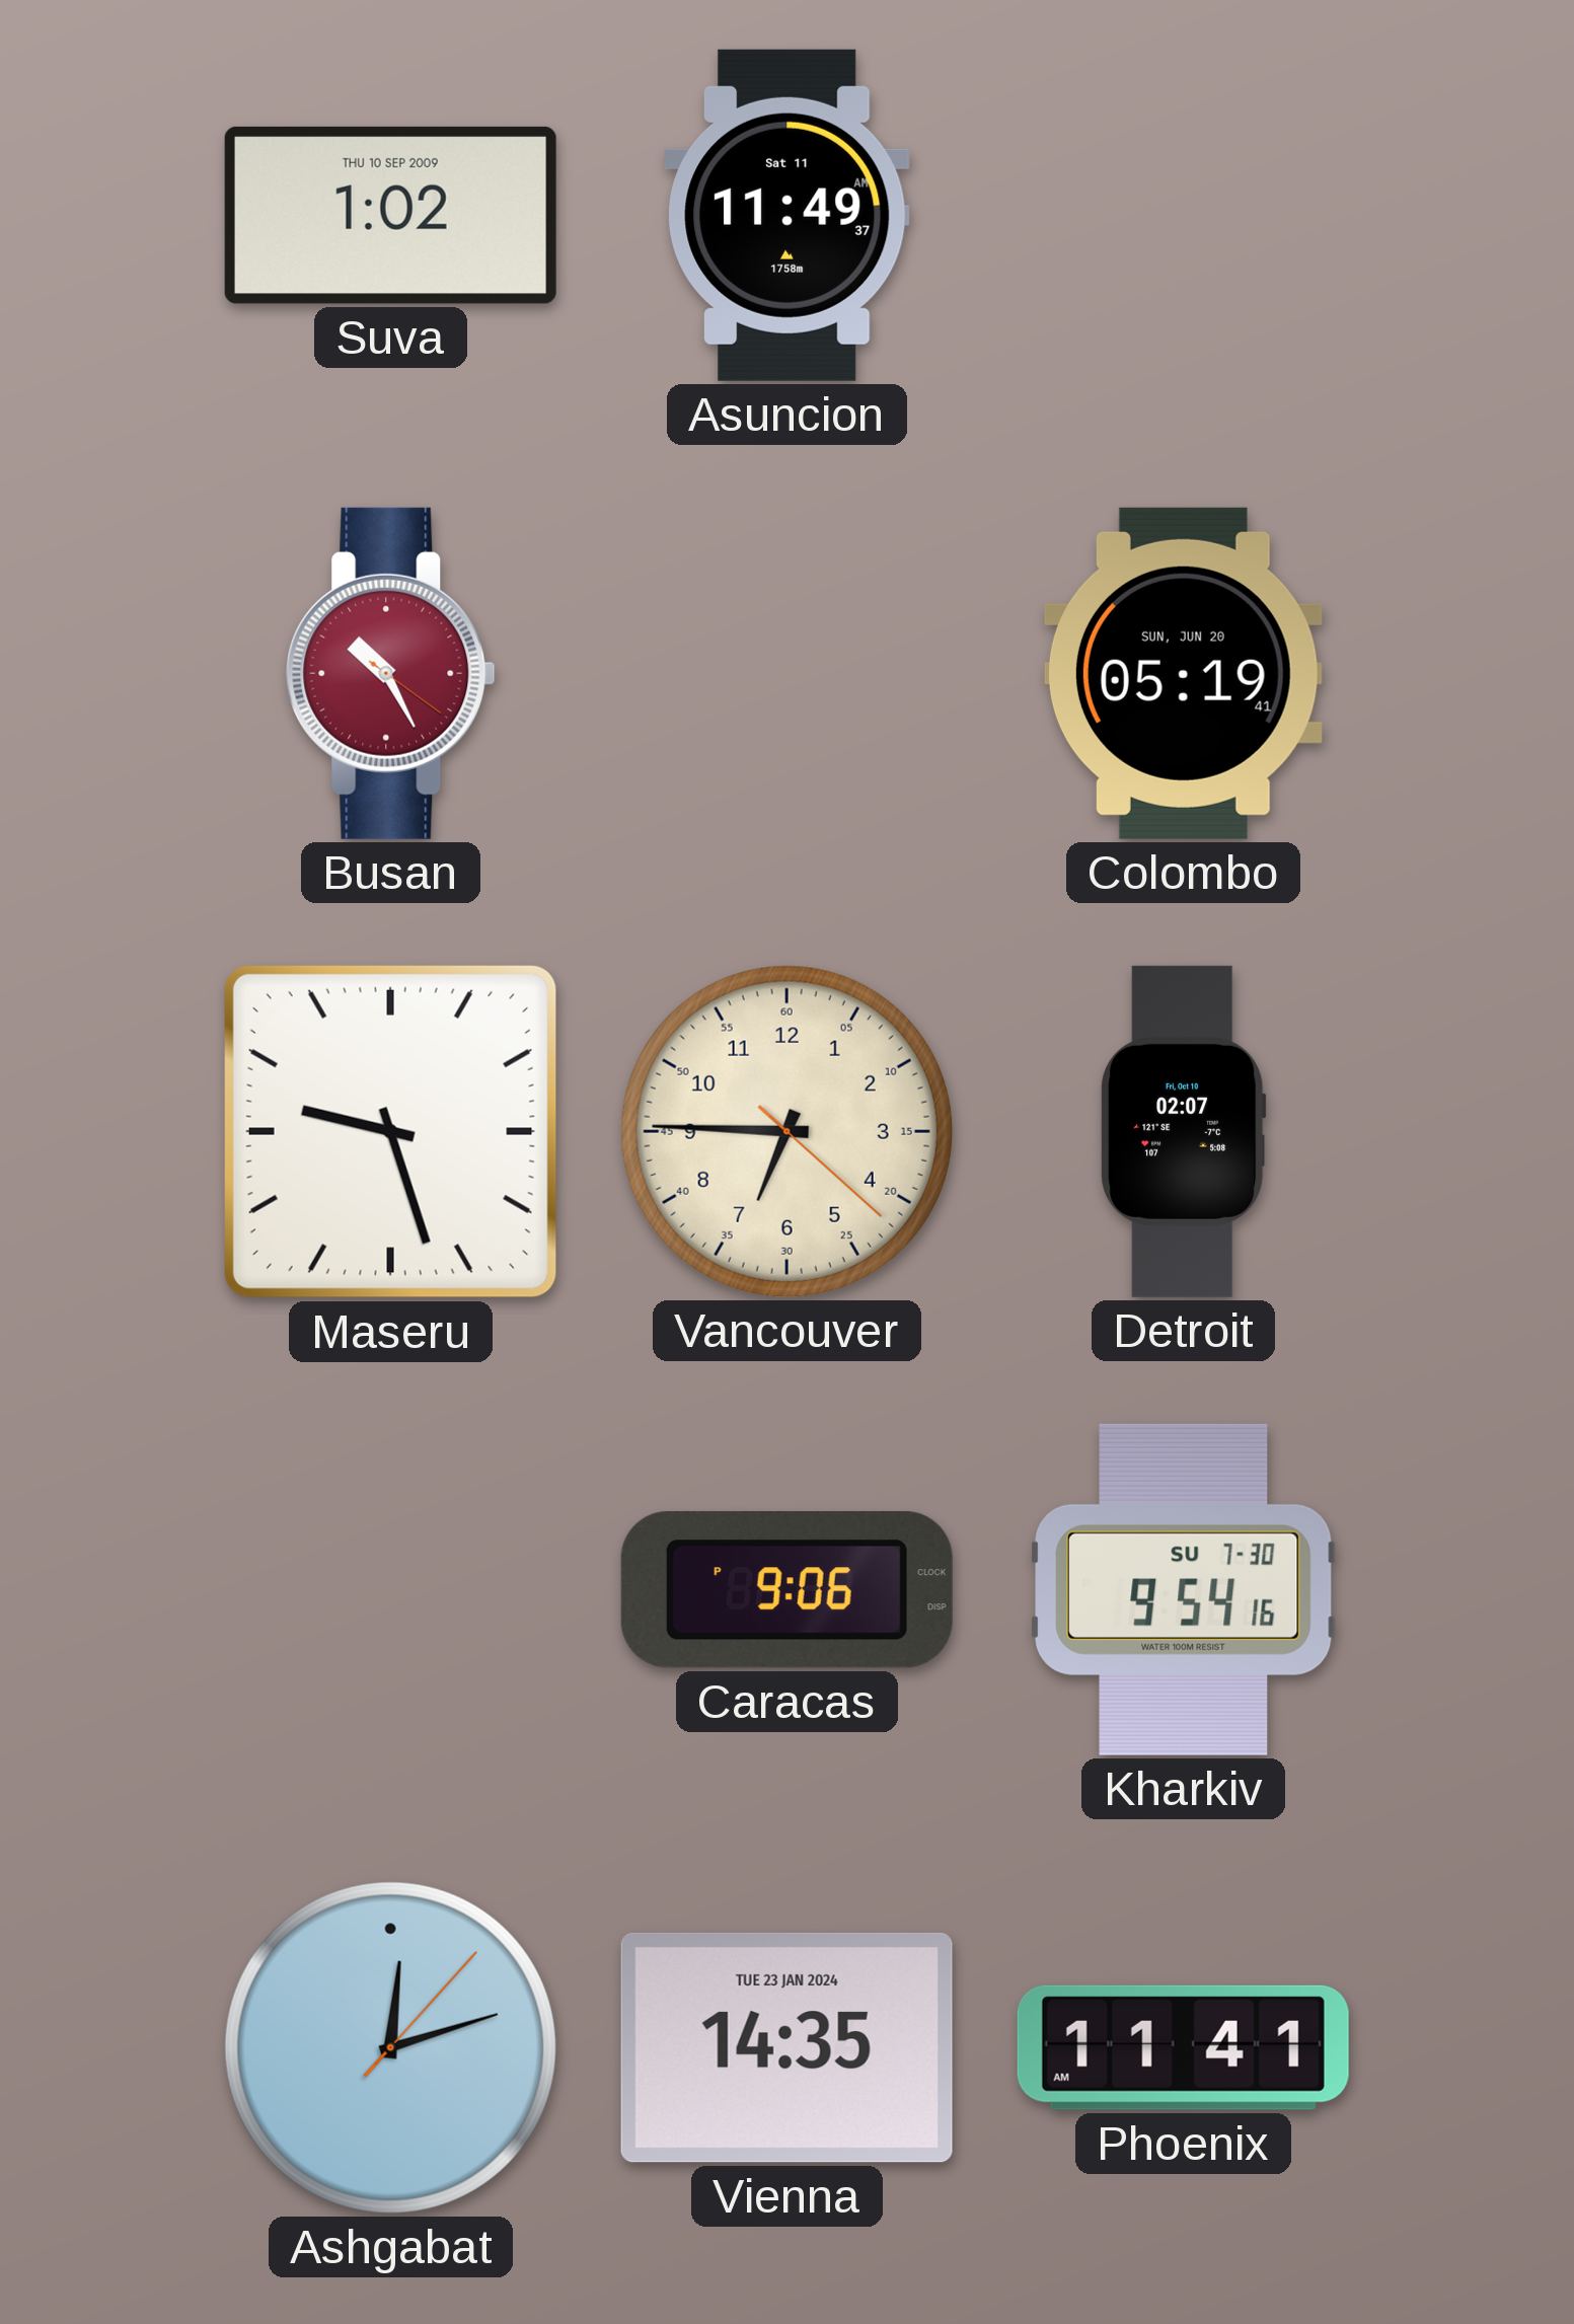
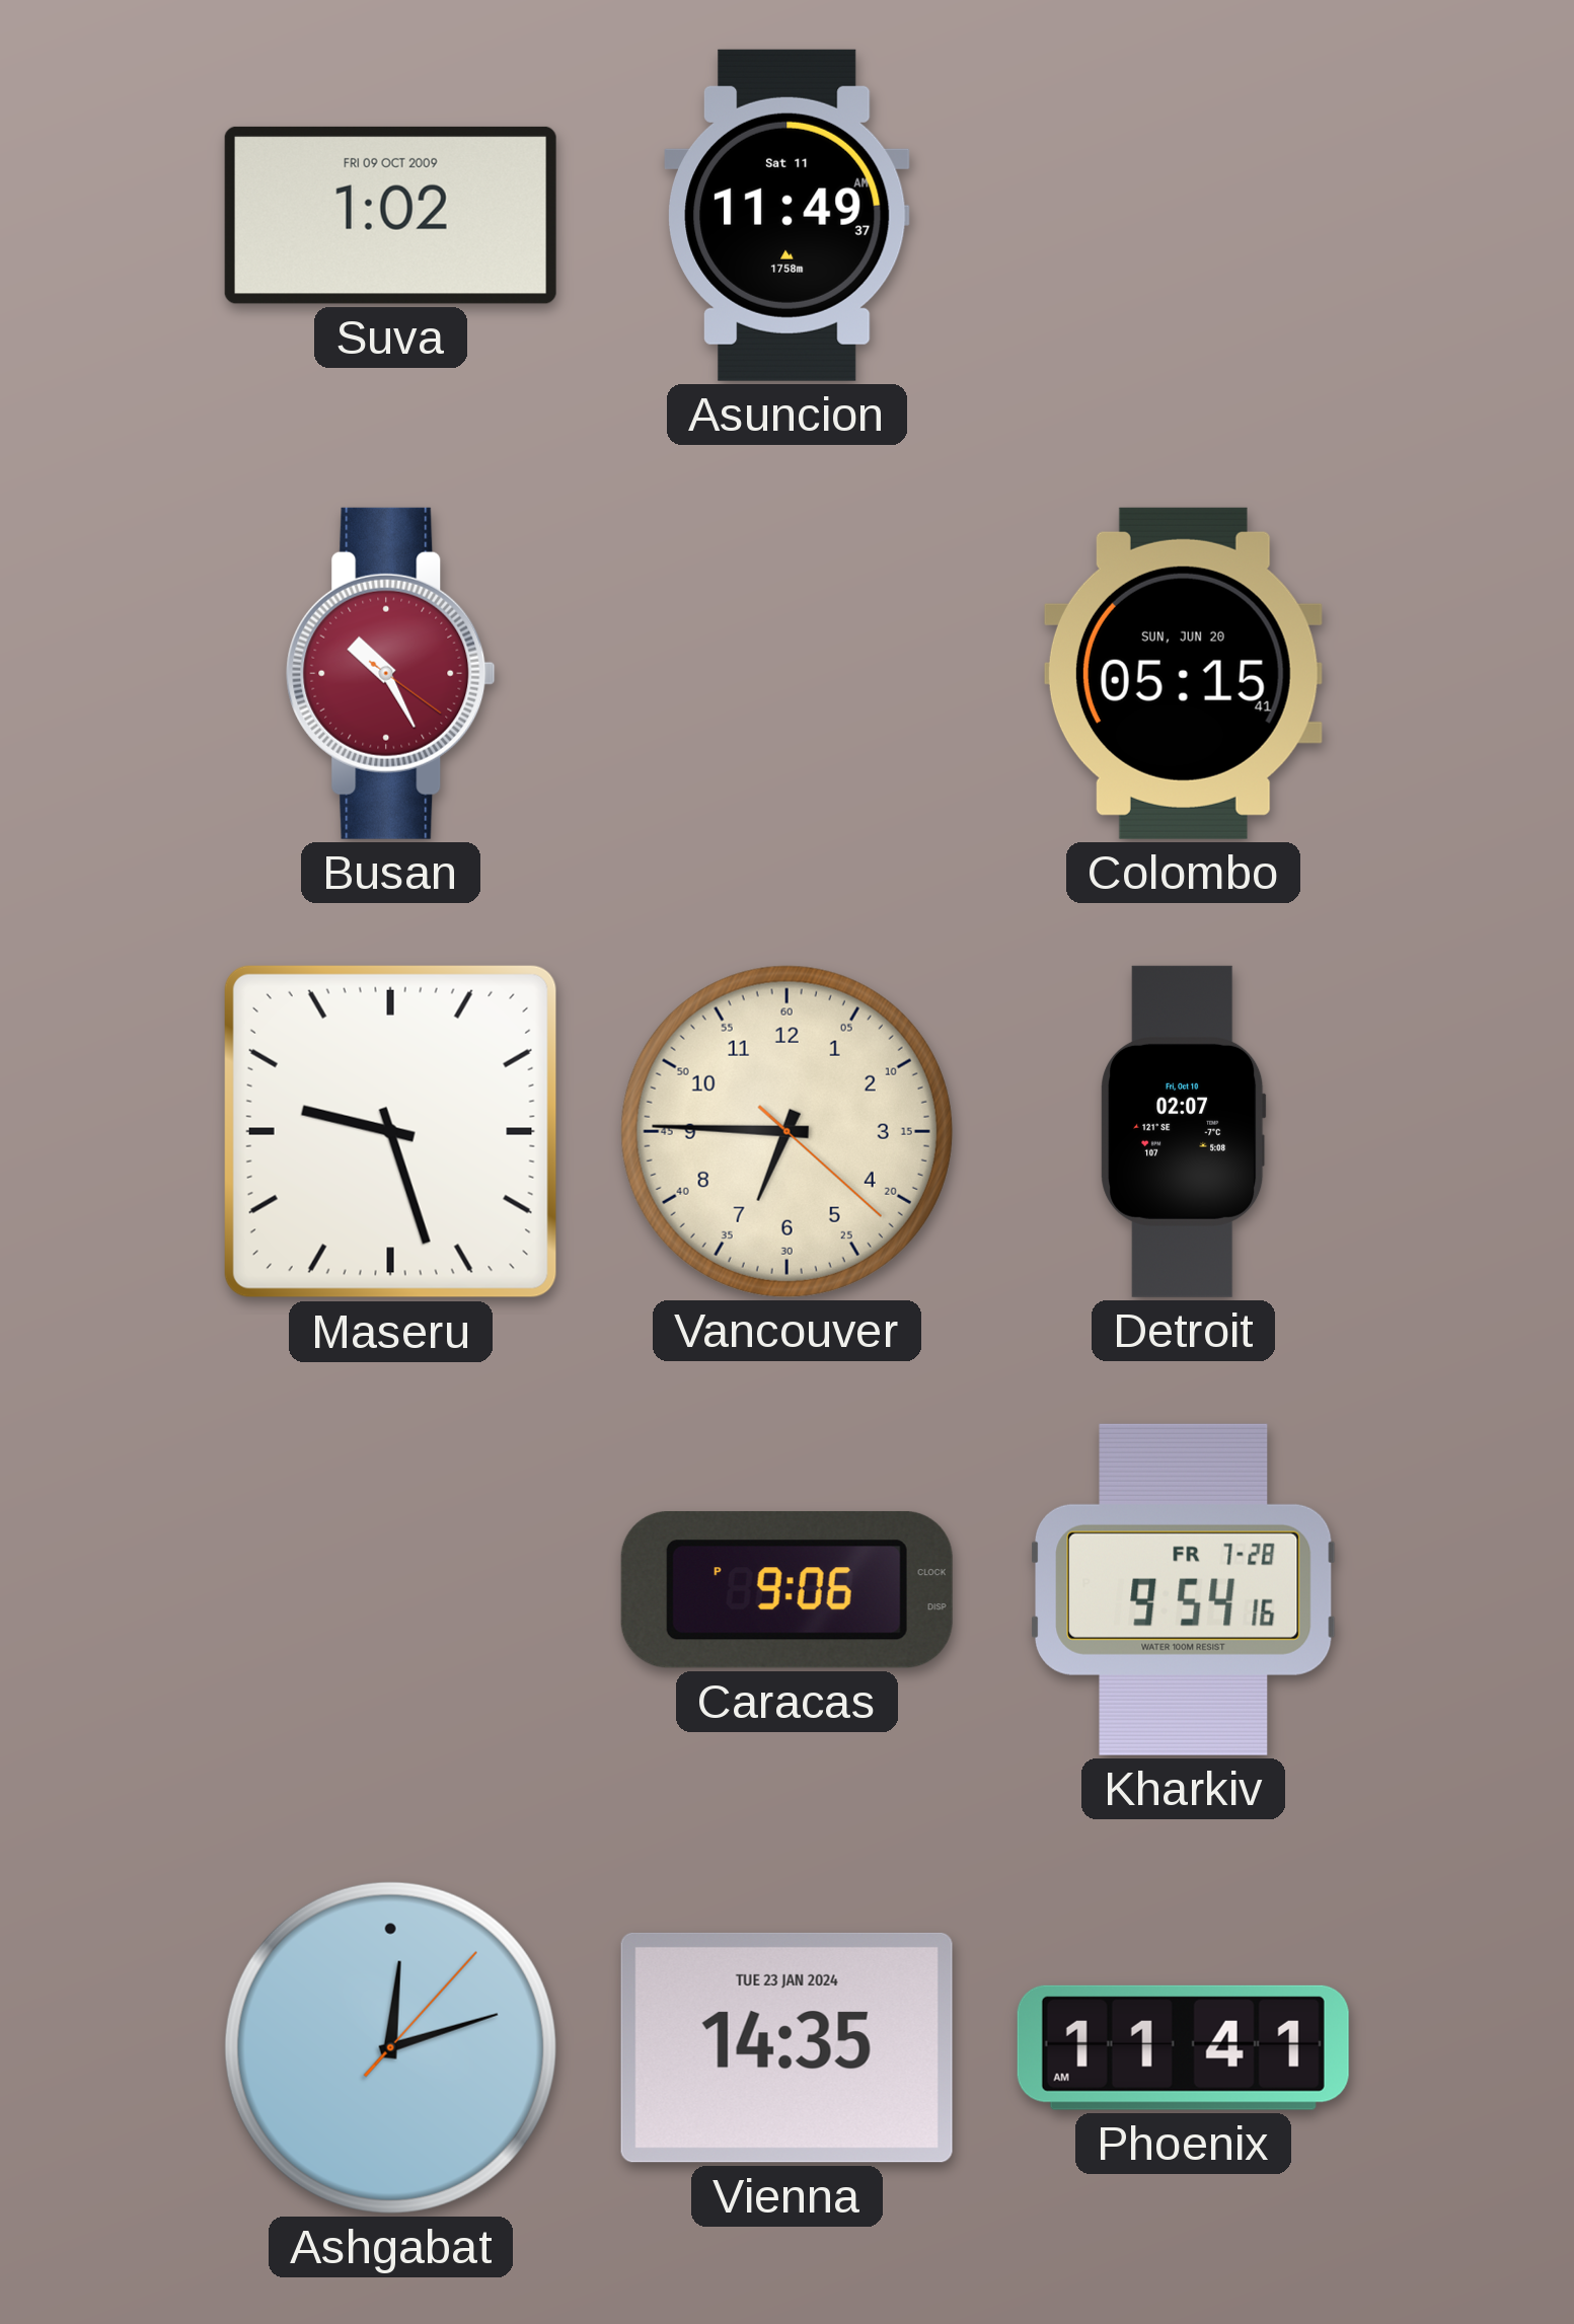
Suva date: THU 10 SEP 2009 -> FRI 09 OCT 2009
Colombo: 05:19 -> 05:15
Kharkiv date: SU 7-30 -> FR 7-28
